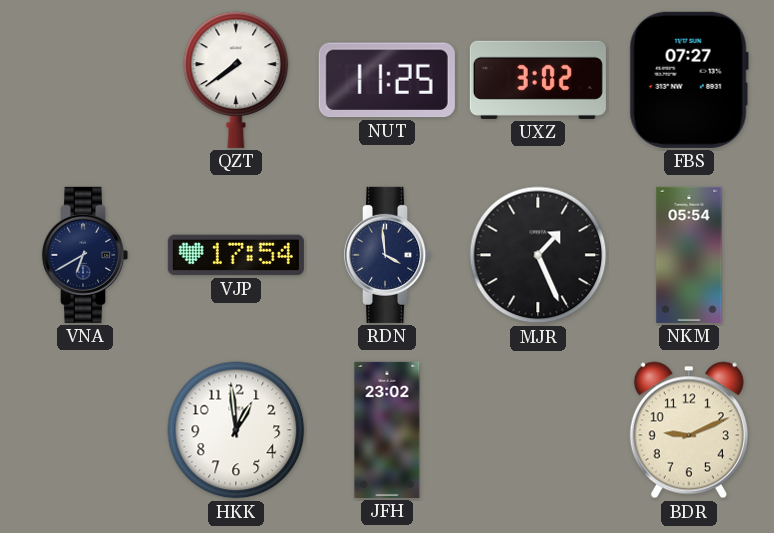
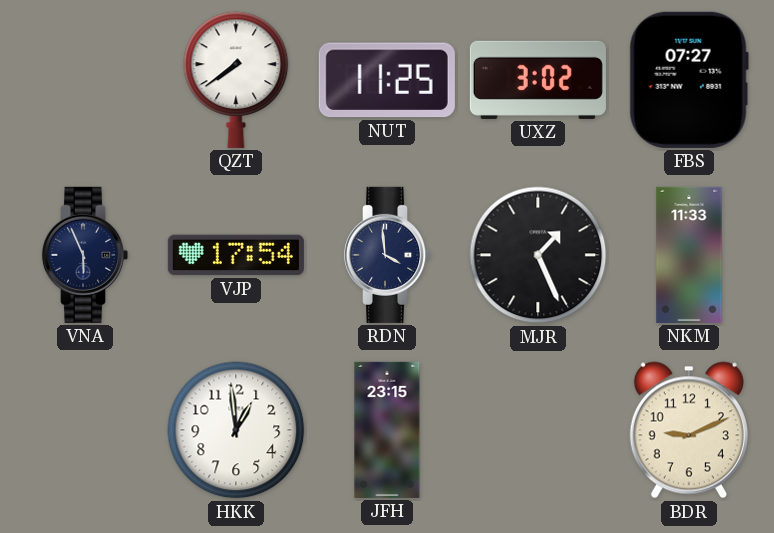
VNA: 6:40 -> 5:56
NKM: 05:54 -> 11:33
JFH: 23:02 -> 23:15
